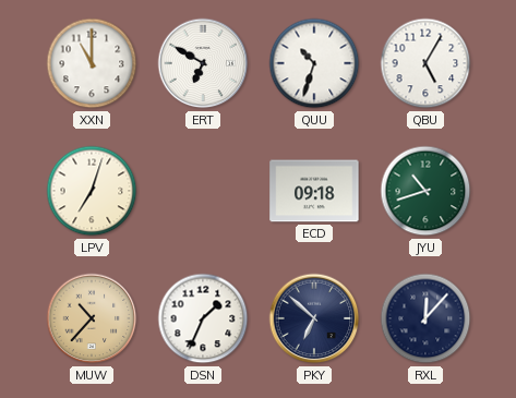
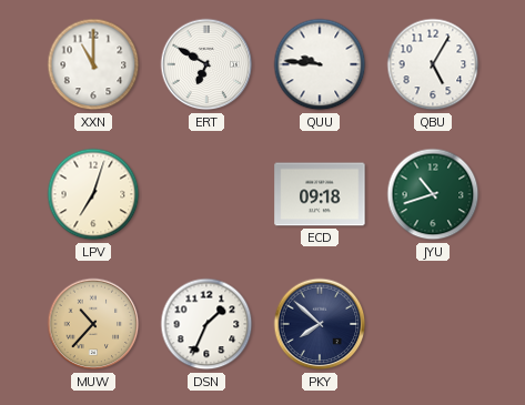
QUU: 10:33 -> 9:46
PKY: 6:52 -> 7:52
RXL: 12:07 -> none
